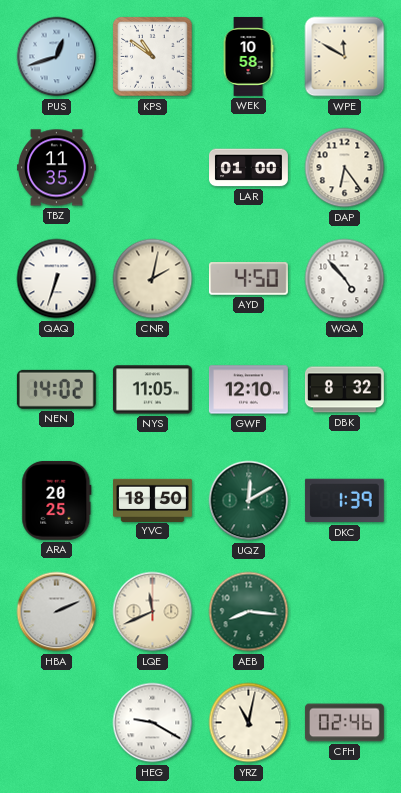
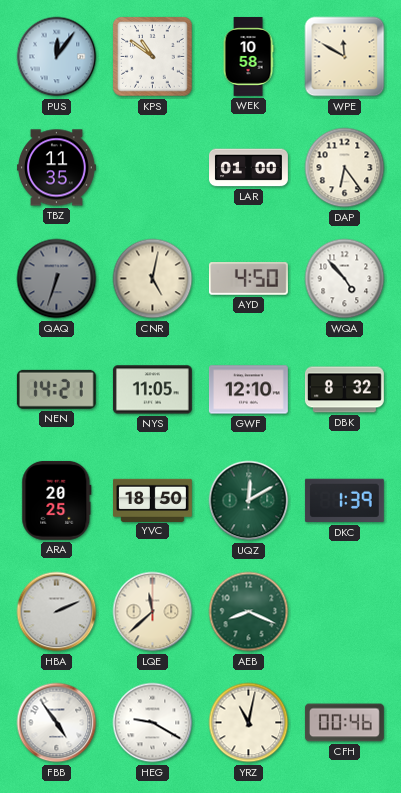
PUS: 12:42 -> 12:06
QAQ dial: white -> grey
CNR: 2:02 -> 5:02
NEN: 14:02 -> 14:21
LQE: 11:41 -> 11:38
AEB: 8:16 -> 8:19
FBB: none -> 4:54
CFH: 02:46 -> 00:46
